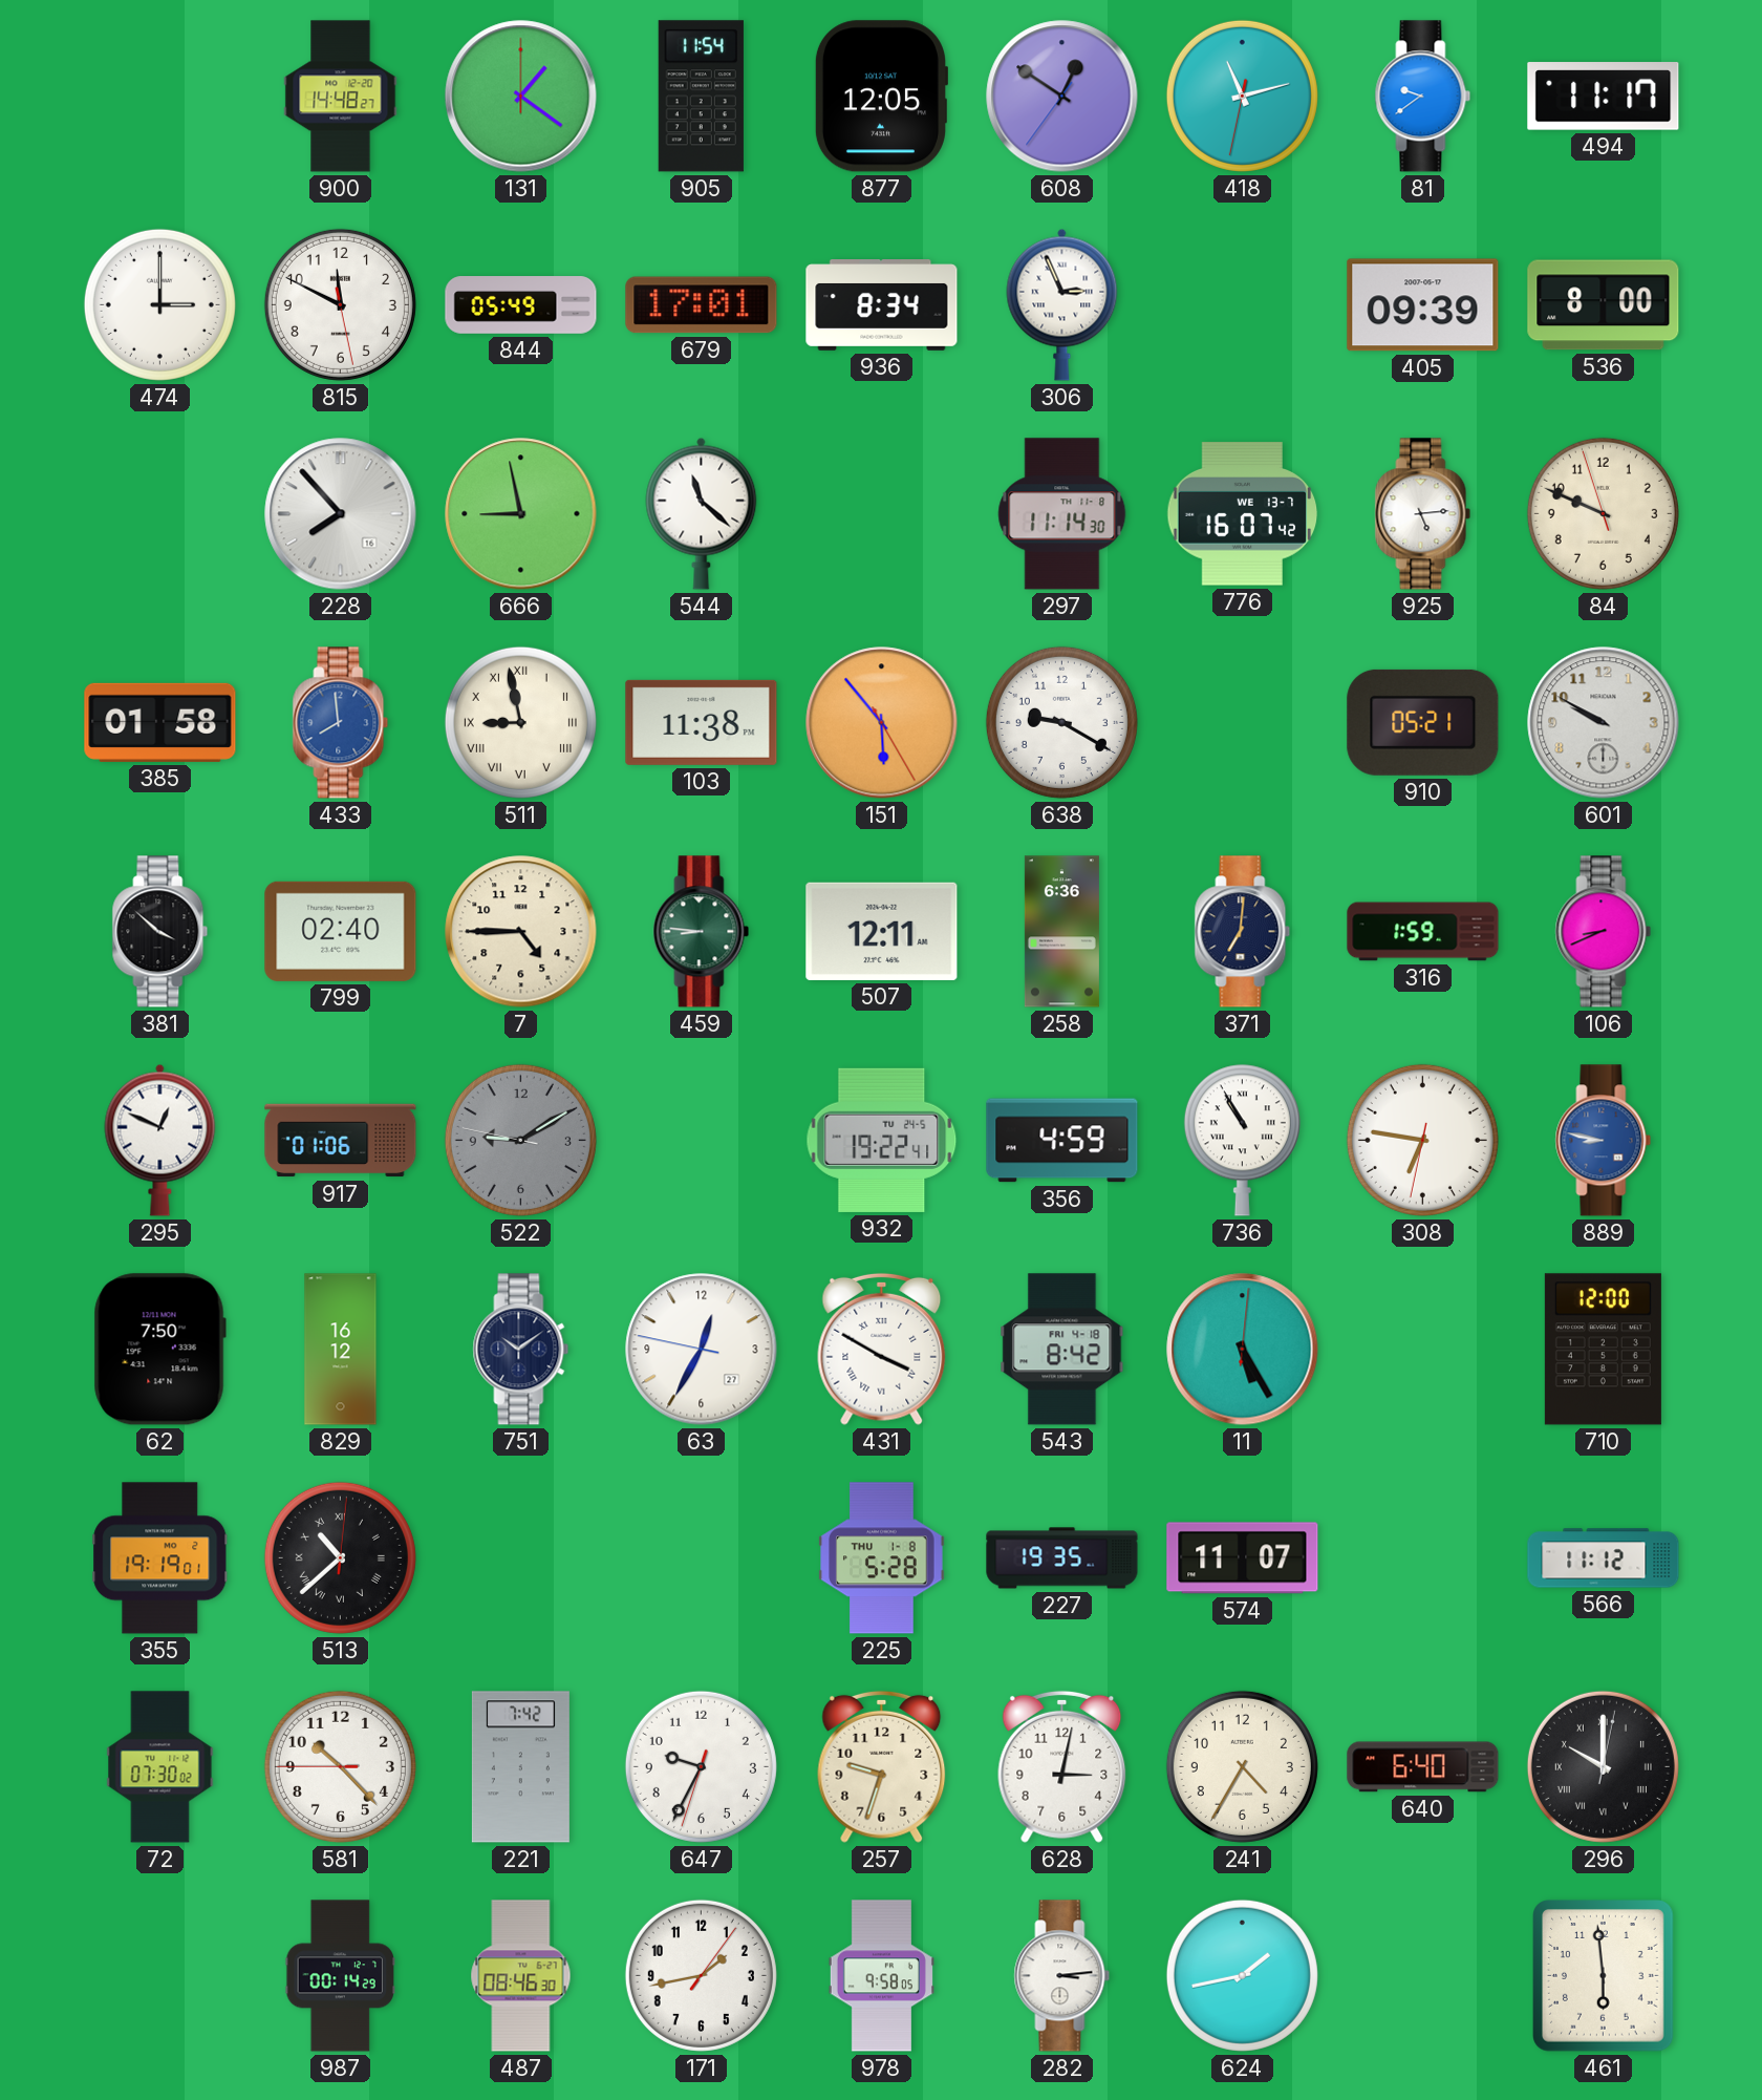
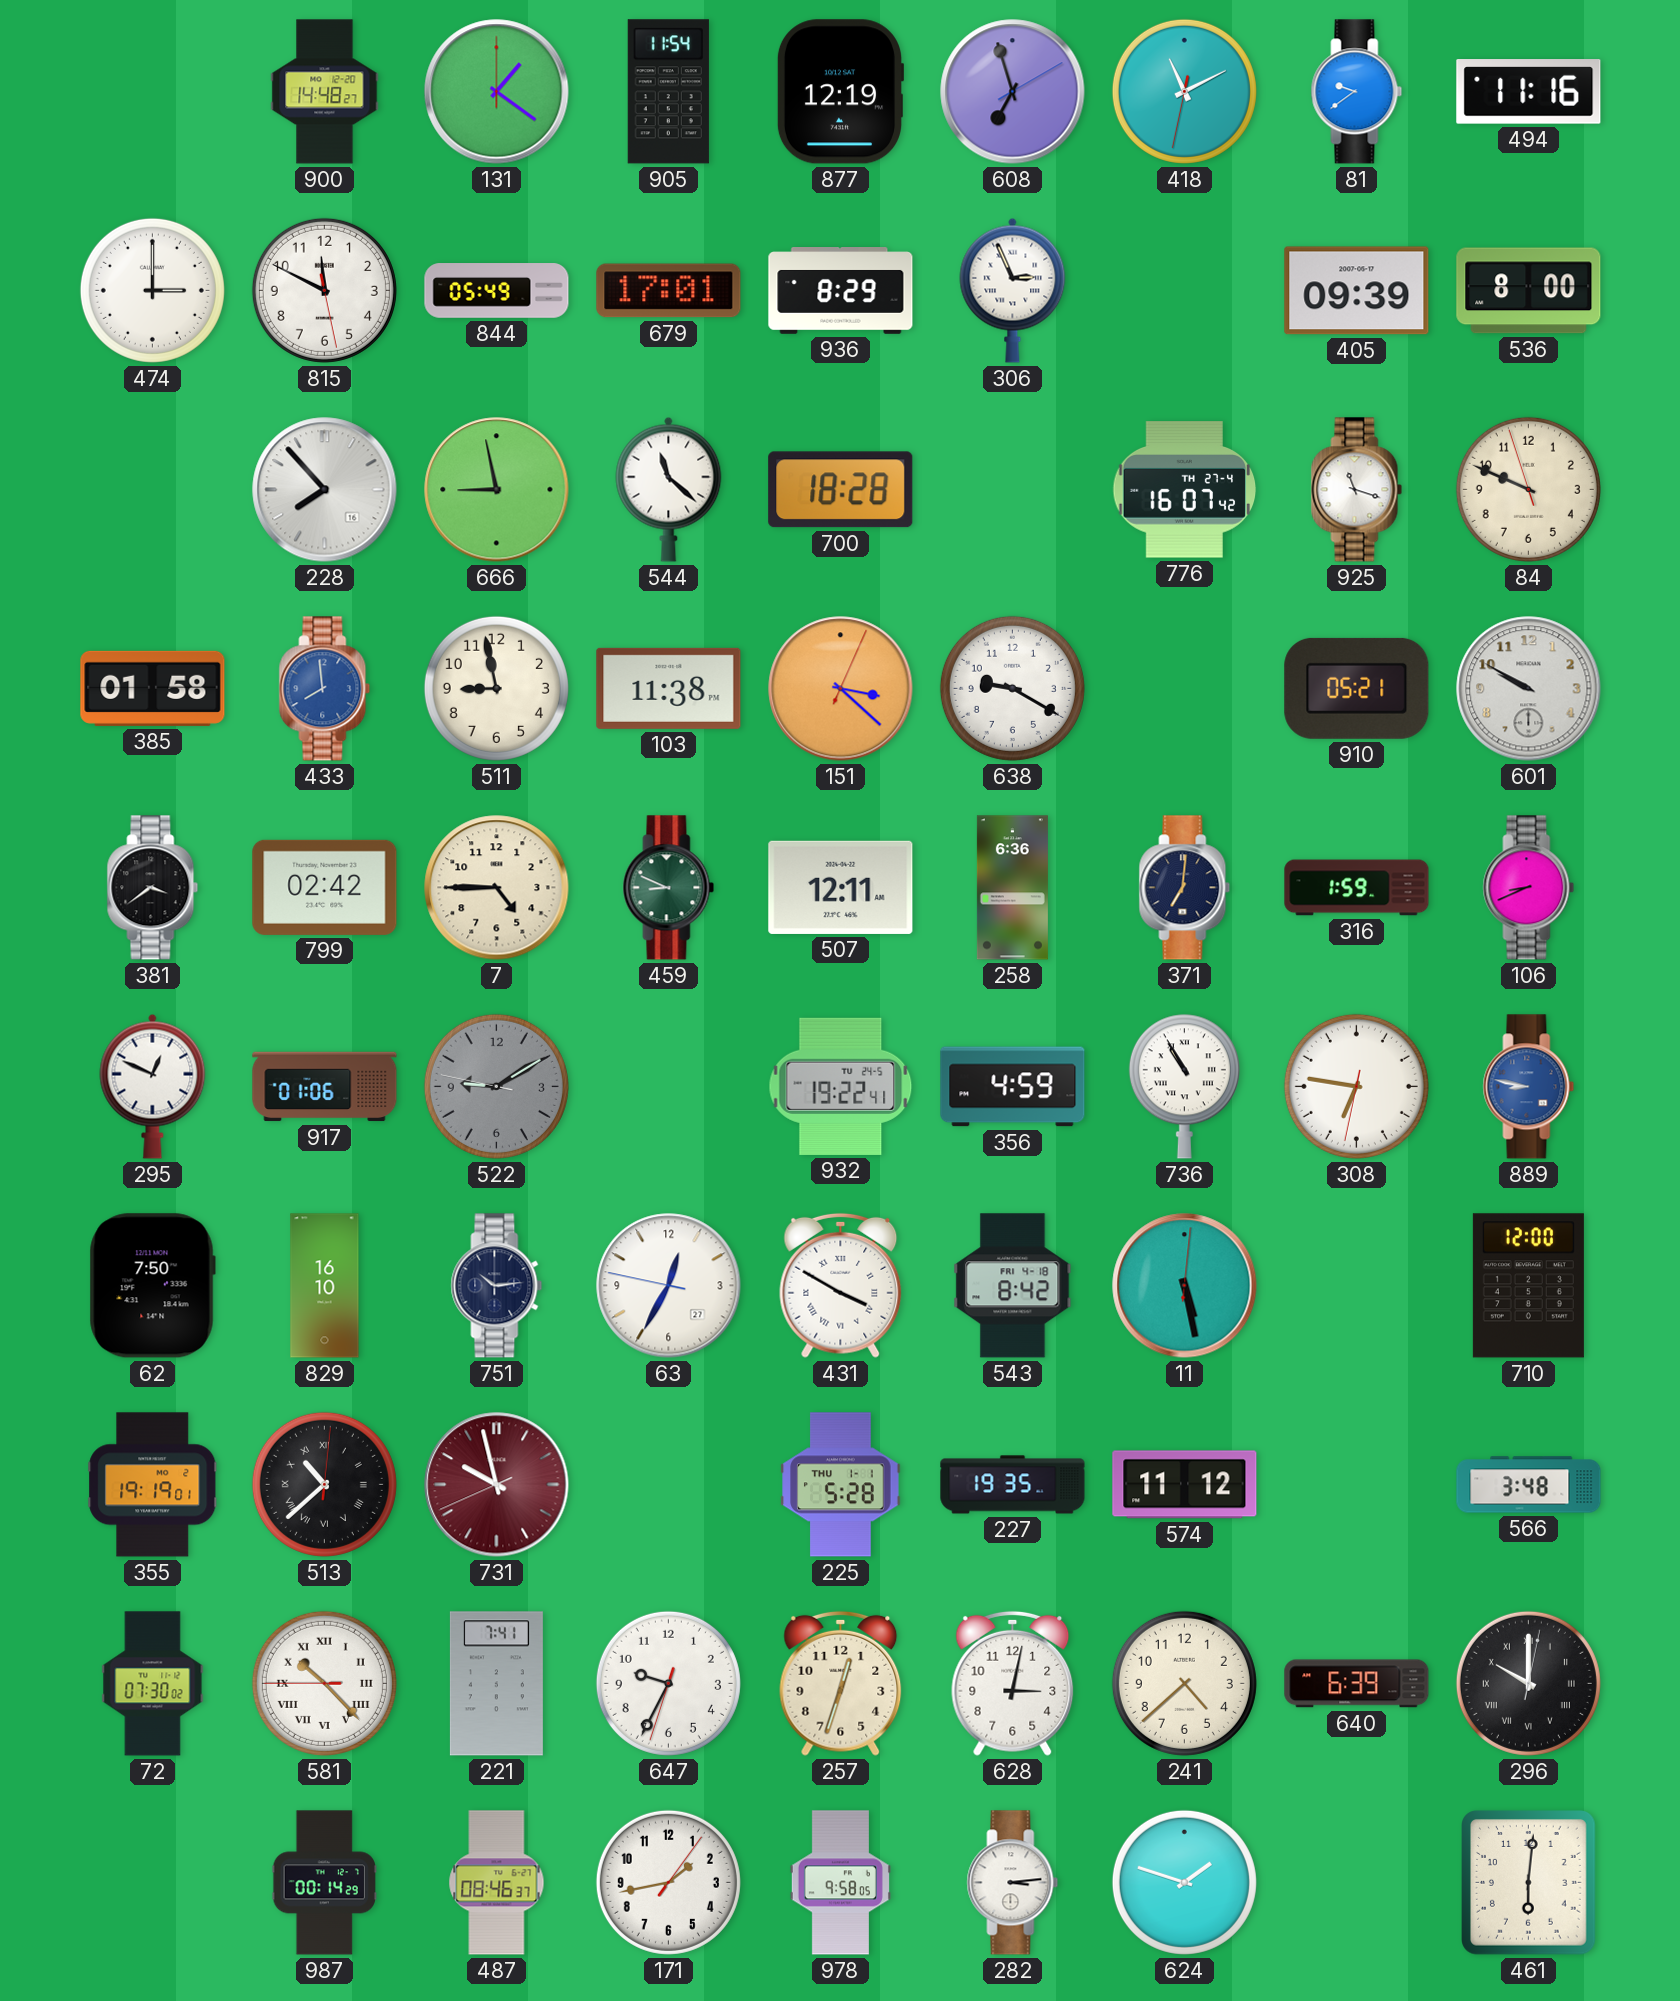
877: 12:05 -> 12:19
608: 12:50 -> 6:57
418: 11:12 -> 11:10
494: 11:17 -> 11:16
936: 8:34 -> 8:29
700: none -> 18:28
297: 11:14 -> none
776 date: WE 13-7 -> TH 27-4
925: 5:14 -> 11:18
511 numerals: Roman -> Arabic
151: 5:53 -> 3:22
381: 3:52 -> 3:39
799: 02:40 -> 02:42
459: 8:46 -> 8:49
829: 16:12 -> 16:10
751: 10:09 -> 10:14
11: 5:25 -> 5:28
731: none -> 9:57
225 date: THU 1-8 -> THU 1-1
574: 11:07 -> 11:12
566: 11:12 -> 3:48
581 numerals: Arabic -> Roman
221: 7:42 -> 7:41
257: 9:33 -> 12:33
241: 4:35 -> 4:38
640: 6:40 -> 6:39
487: 08:46:30 -> 08:46:37
624: 1:43 -> 1:48
461: 5:59 -> 6:01
